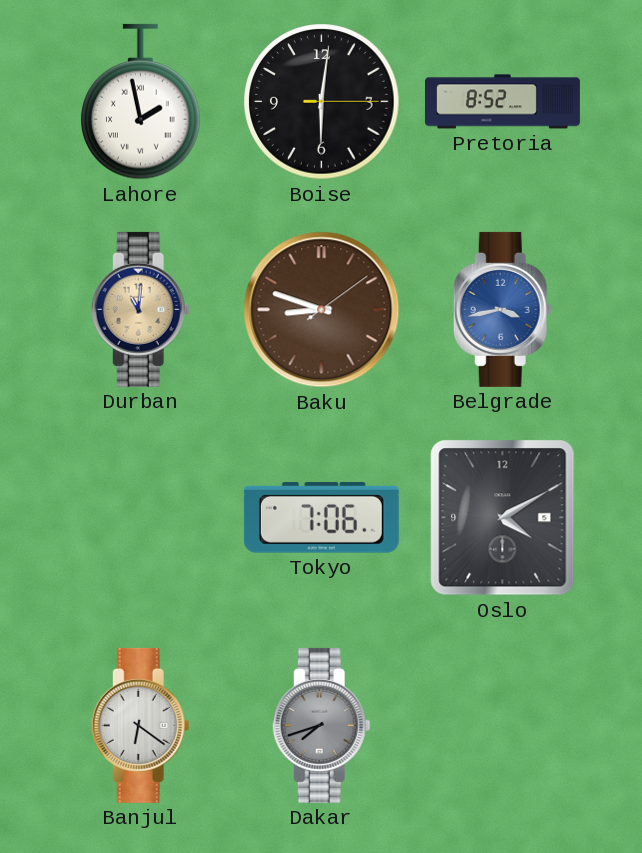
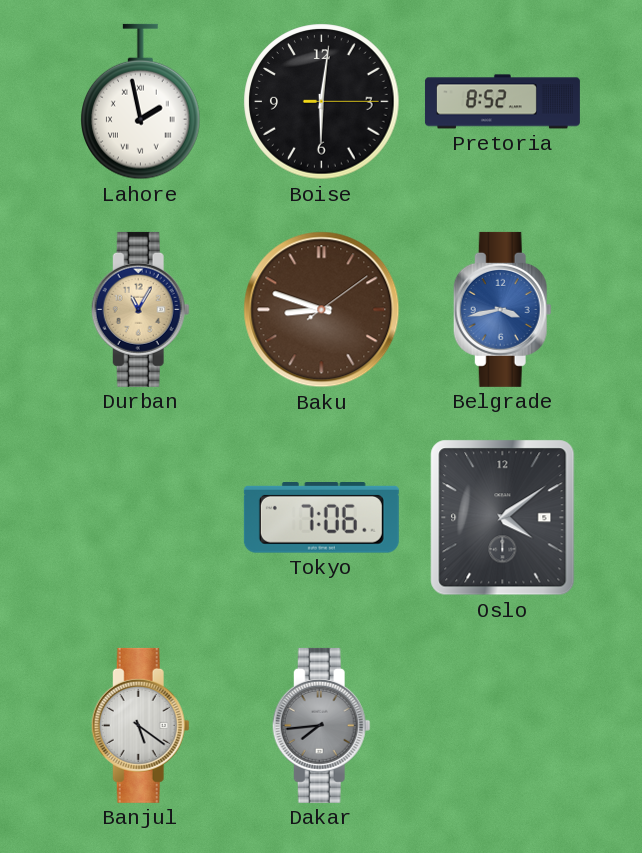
Durban: 11:01 -> 11:05
Oslo: 4:10 -> 4:09
Banjul: 6:21 -> 5:21
Dakar: 7:42 -> 7:44
